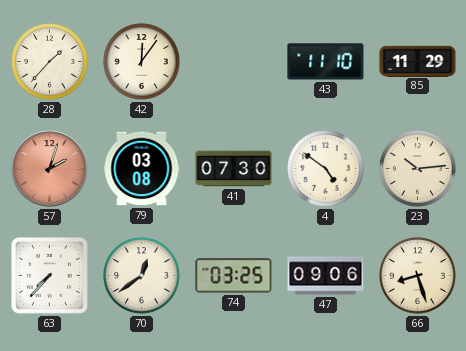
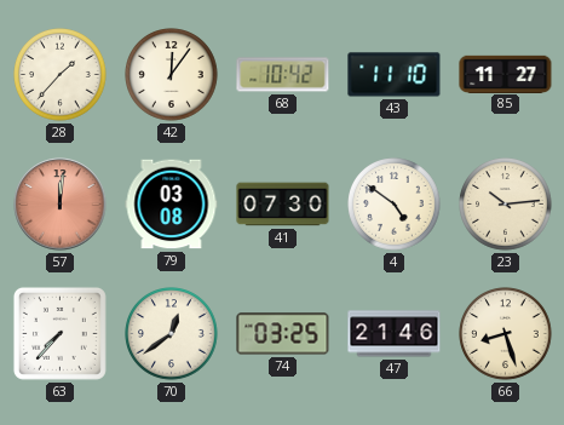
68: none -> 10:42
85: 11:29 -> 11:27
57: 2:03 -> 12:01
47: 09:06 -> 21:46
